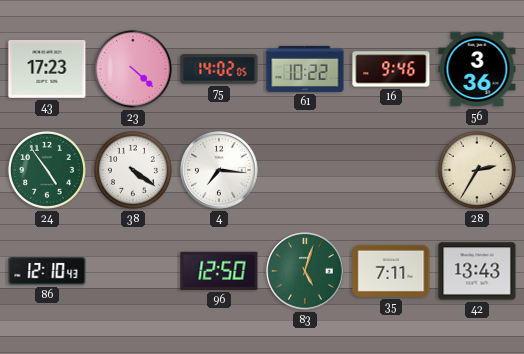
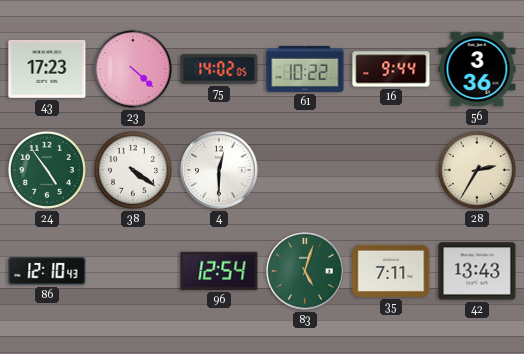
16: 9:46 -> 9:44
4: 7:16 -> 12:30
96: 12:50 -> 12:54
